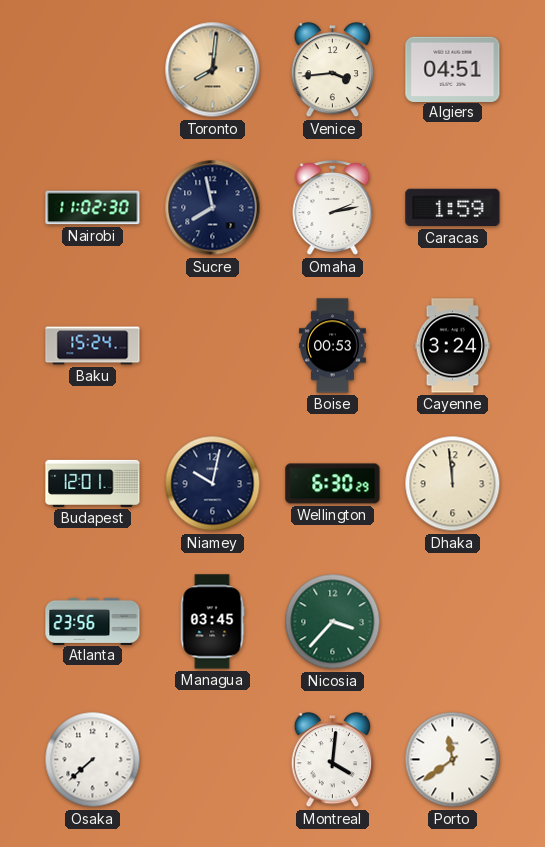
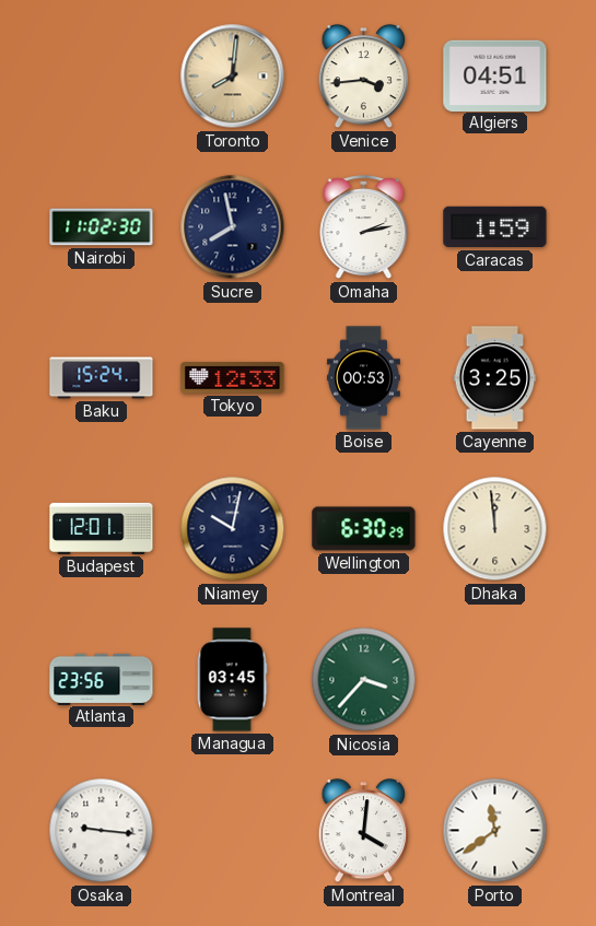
Tokyo: none -> 12:33
Cayenne: 3:24 -> 3:25
Osaka: 7:38 -> 9:16
